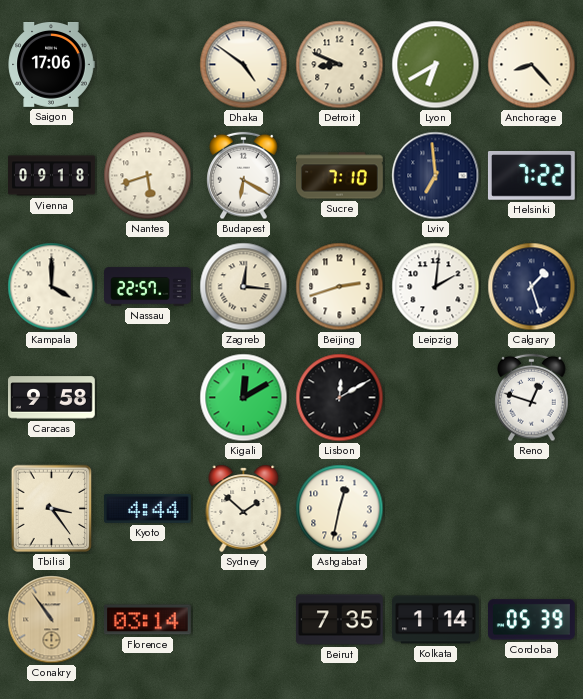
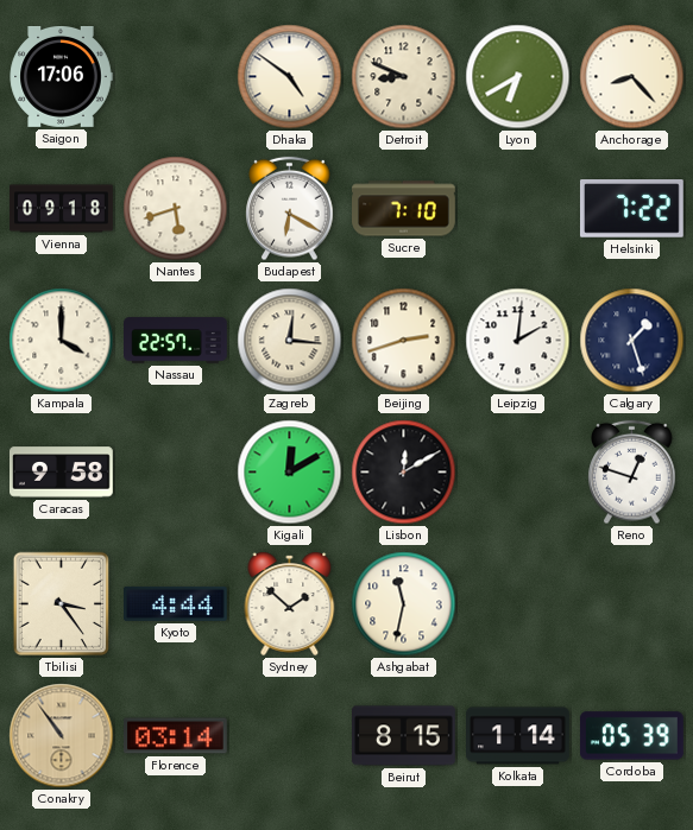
Lviv: 6:59 -> none
Ashgabat: 12:32 -> 11:32
Beirut: 7:35 -> 8:15
